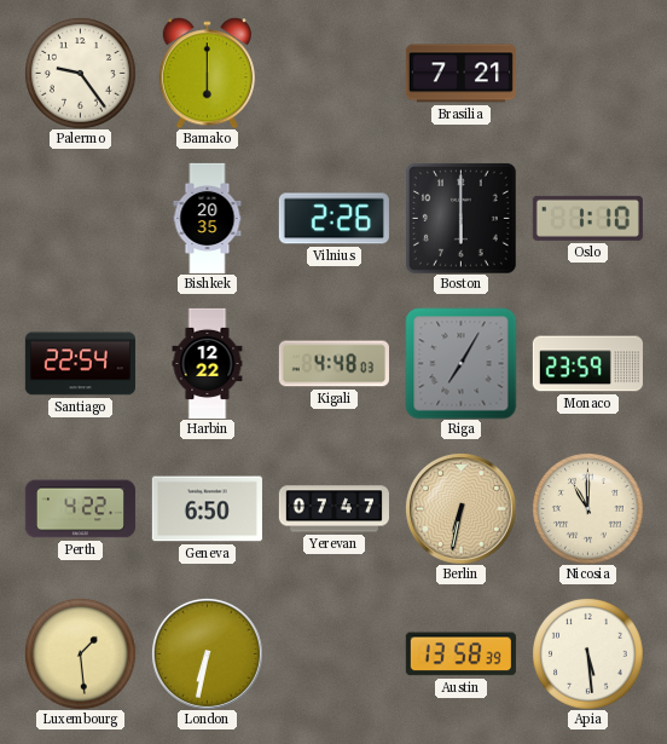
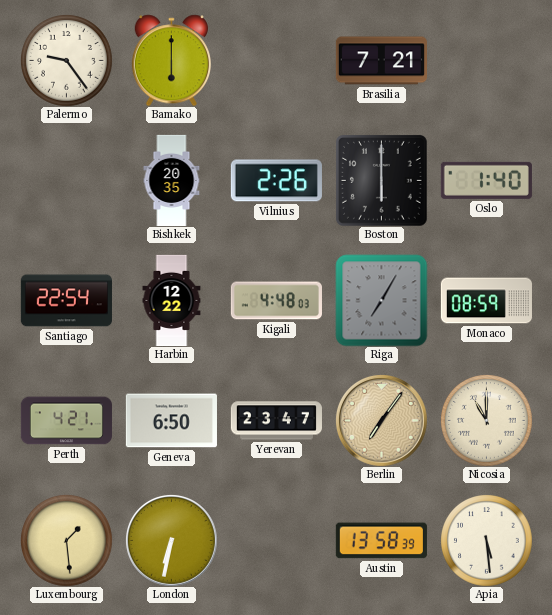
Oslo: 1:10 -> 1:40
Monaco: 23:59 -> 08:59
Perth: 4:22 -> 4:21
Yerevan: 07:47 -> 23:47
Berlin: 6:32 -> 7:06
